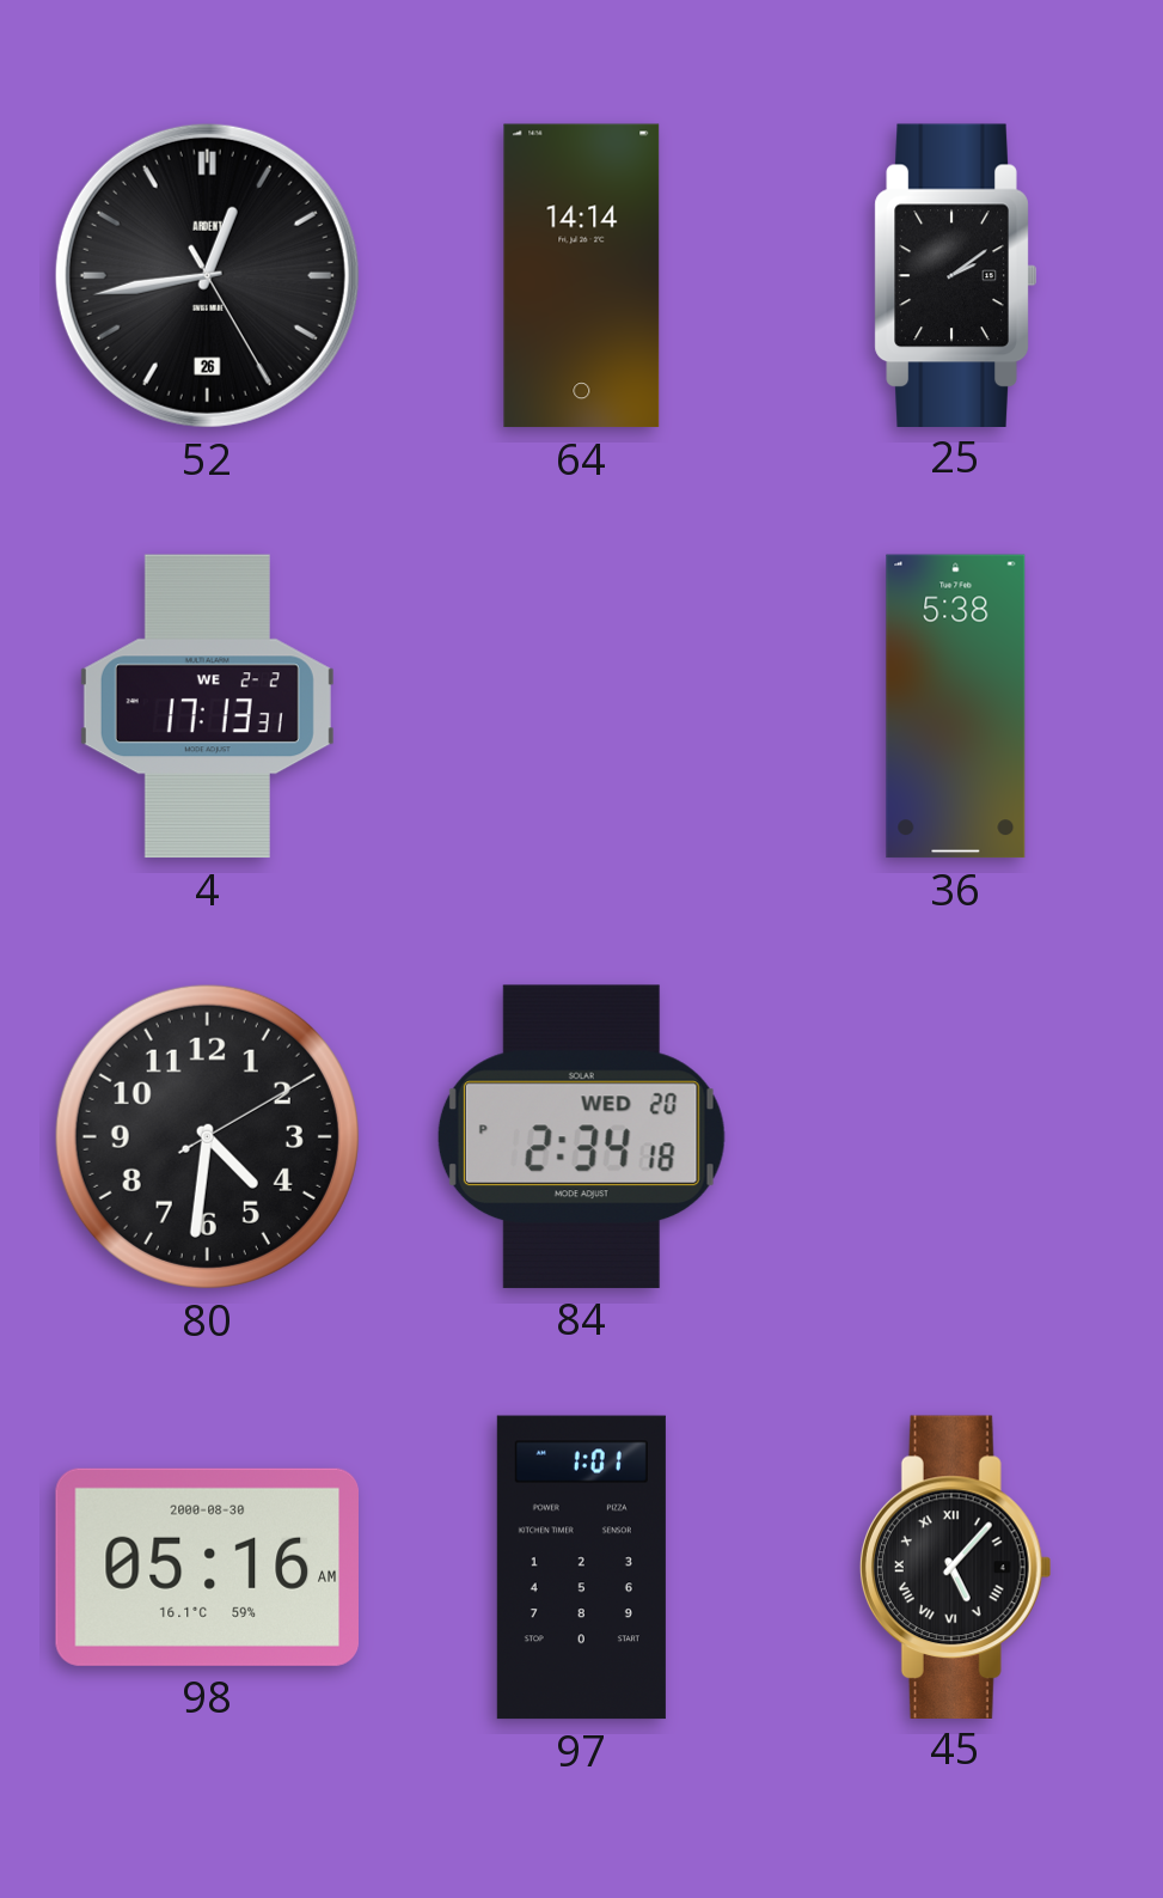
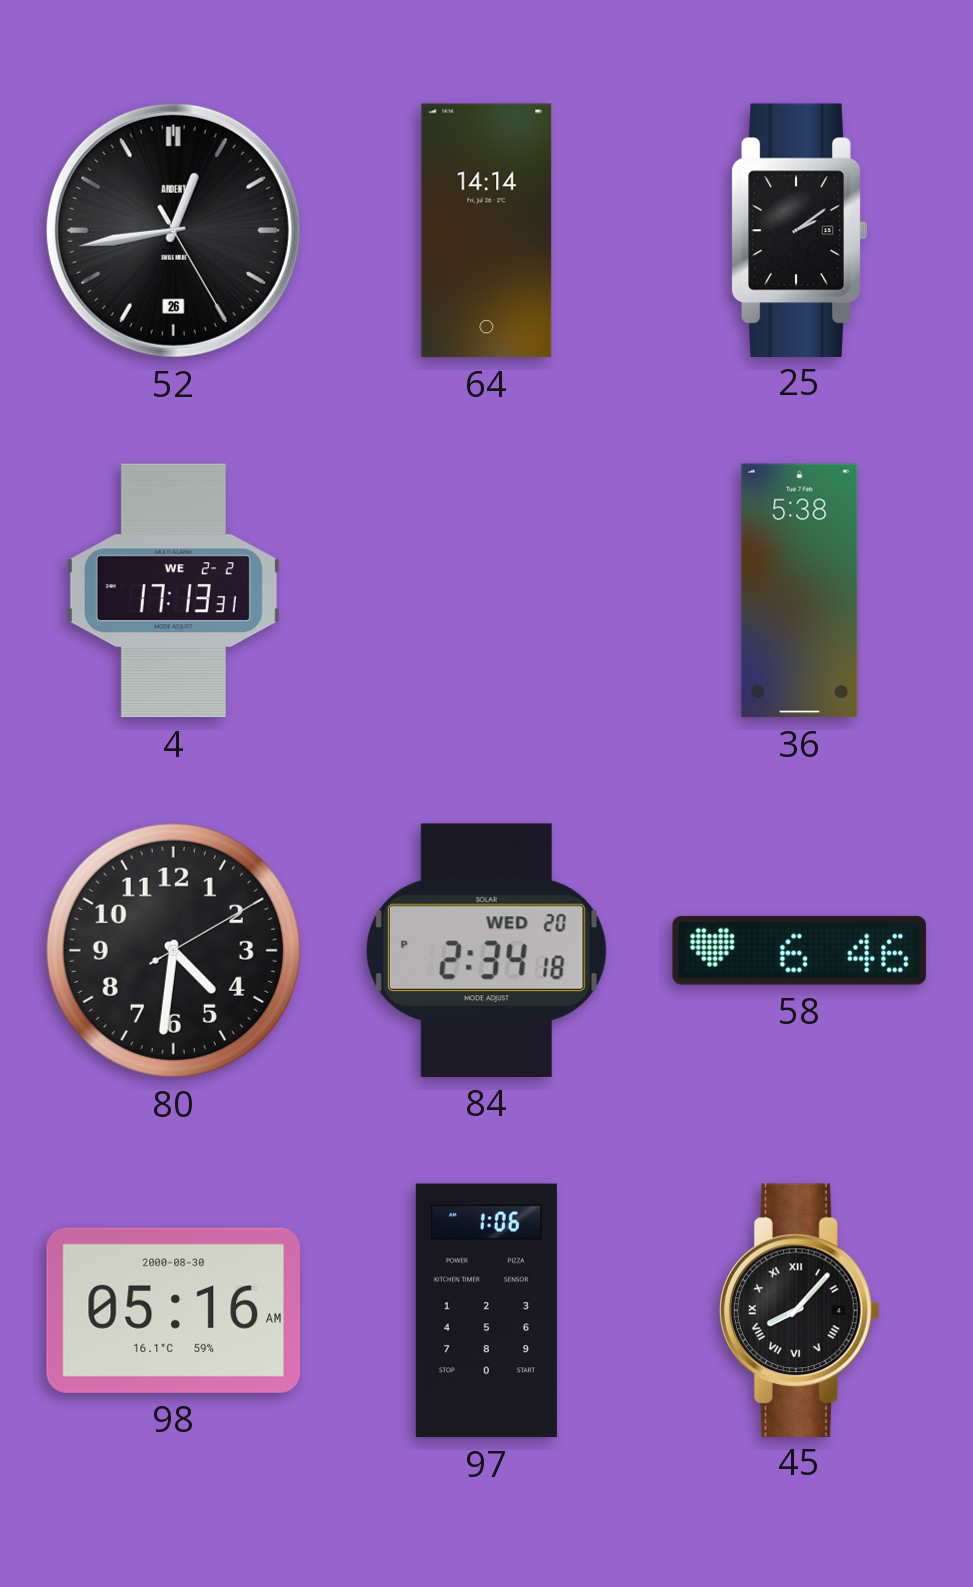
58: none -> 6:46
97: 1:01 -> 1:06
45: 5:07 -> 8:07
